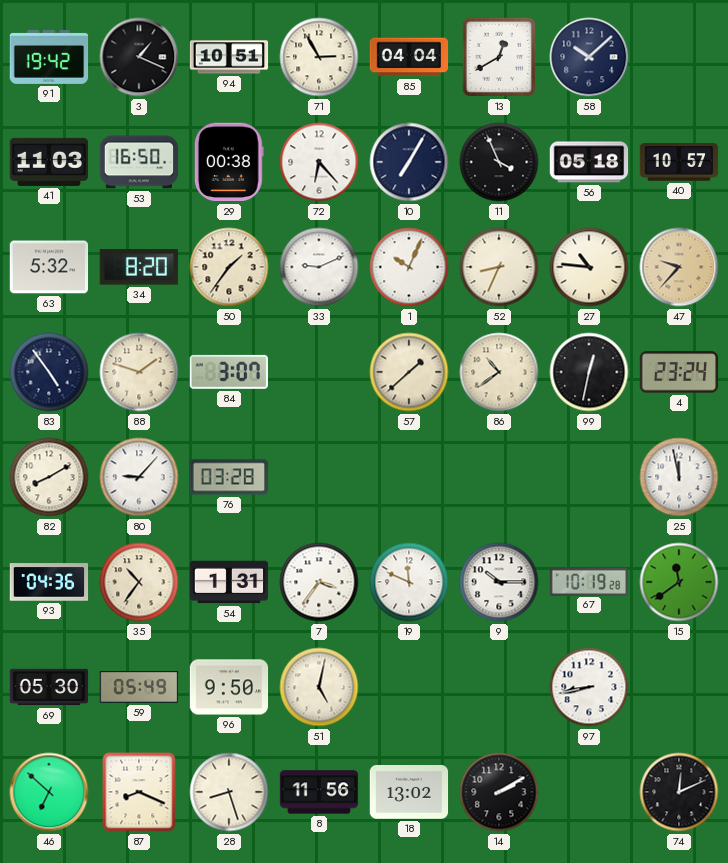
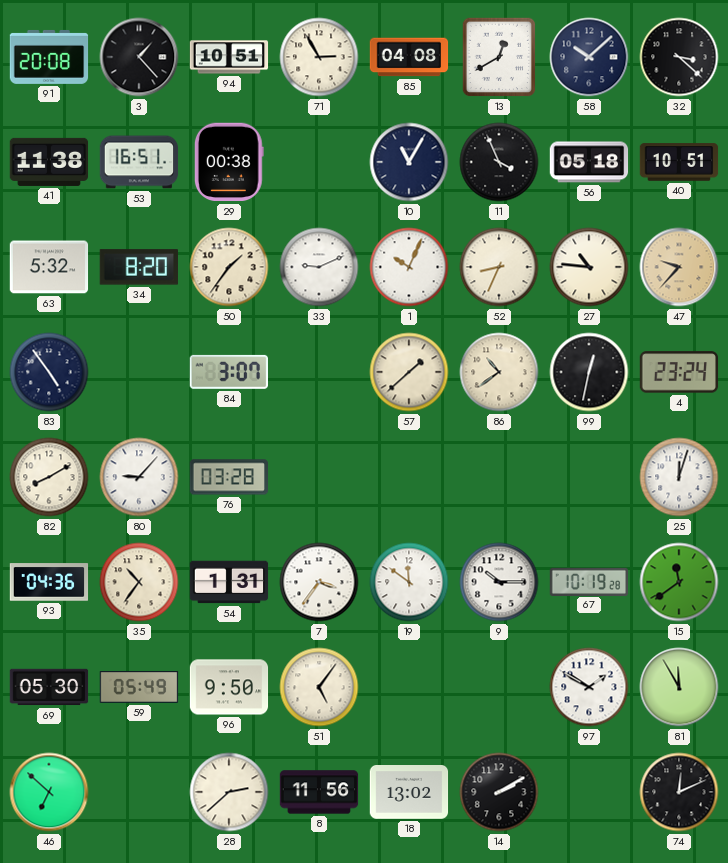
91: 19:42 -> 20:08
3: 1:19 -> 1:23
85: 04:04 -> 04:08
32: none -> 3:22
41: 11:03 -> 11:38
53: 16:50 -> 16:51
72: 6:23 -> none
10: 7:05 -> 11:05
40: 10:57 -> 10:51
88: 1:48 -> none
25: 11:58 -> 12:03
19: 11:49 -> 11:51
51: 5:02 -> 5:06
97: 8:43 -> 1:50
81: none -> 11:55
87: 8:19 -> none
28: 8:27 -> 2:38
